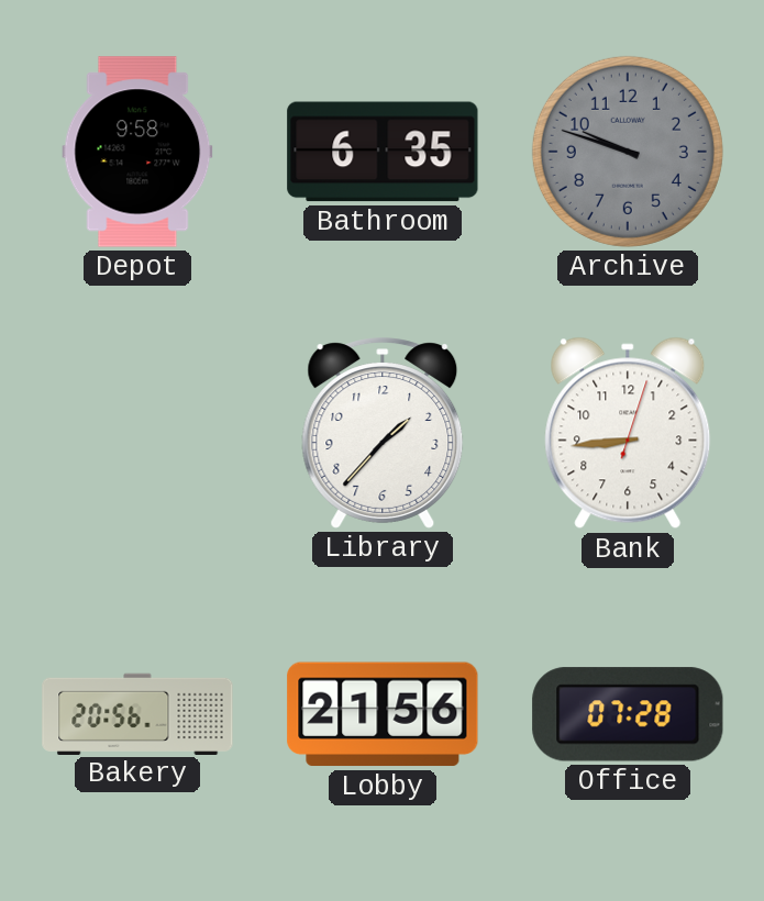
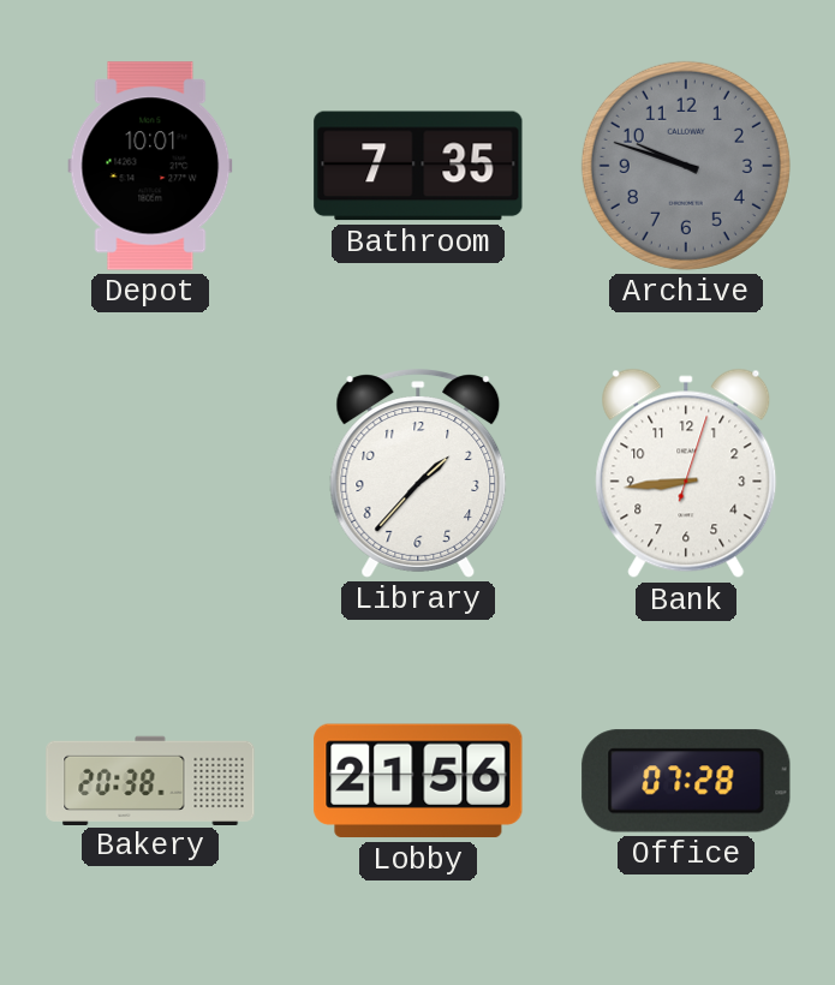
Depot: 9:58 -> 10:01
Bathroom: 6:35 -> 7:35
Bakery: 20:56 -> 20:38
